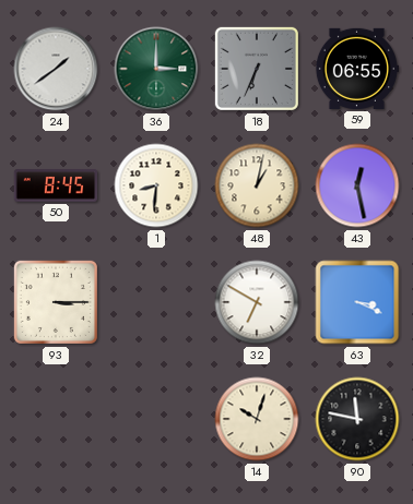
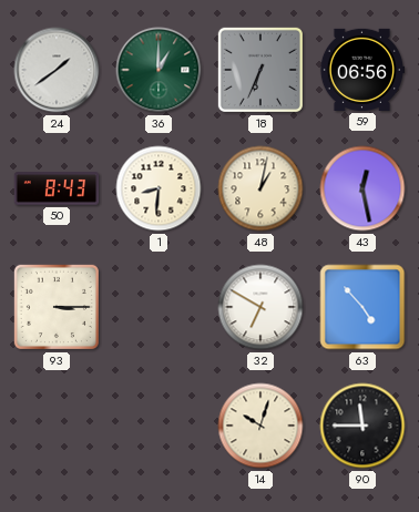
36: 3:00 -> 1:00
59: 06:55 -> 06:56
50: 8:45 -> 8:43
63: 3:19 -> 4:53
90: 11:47 -> 11:45
